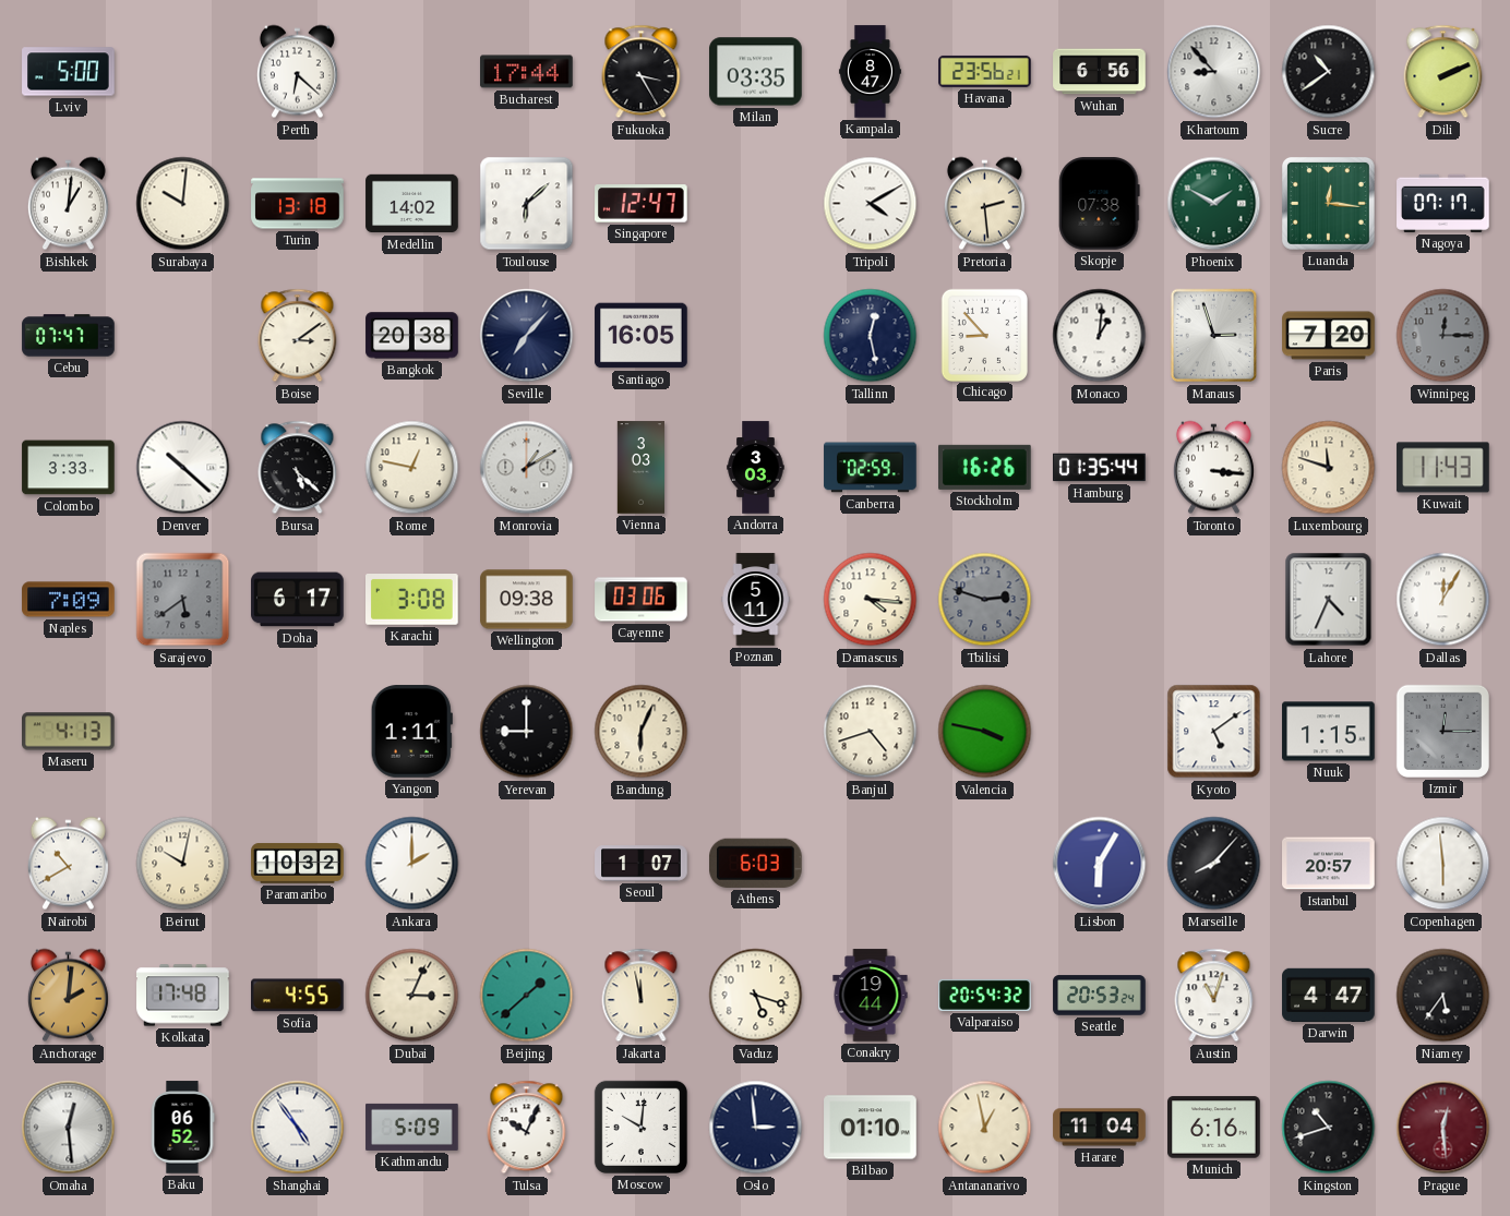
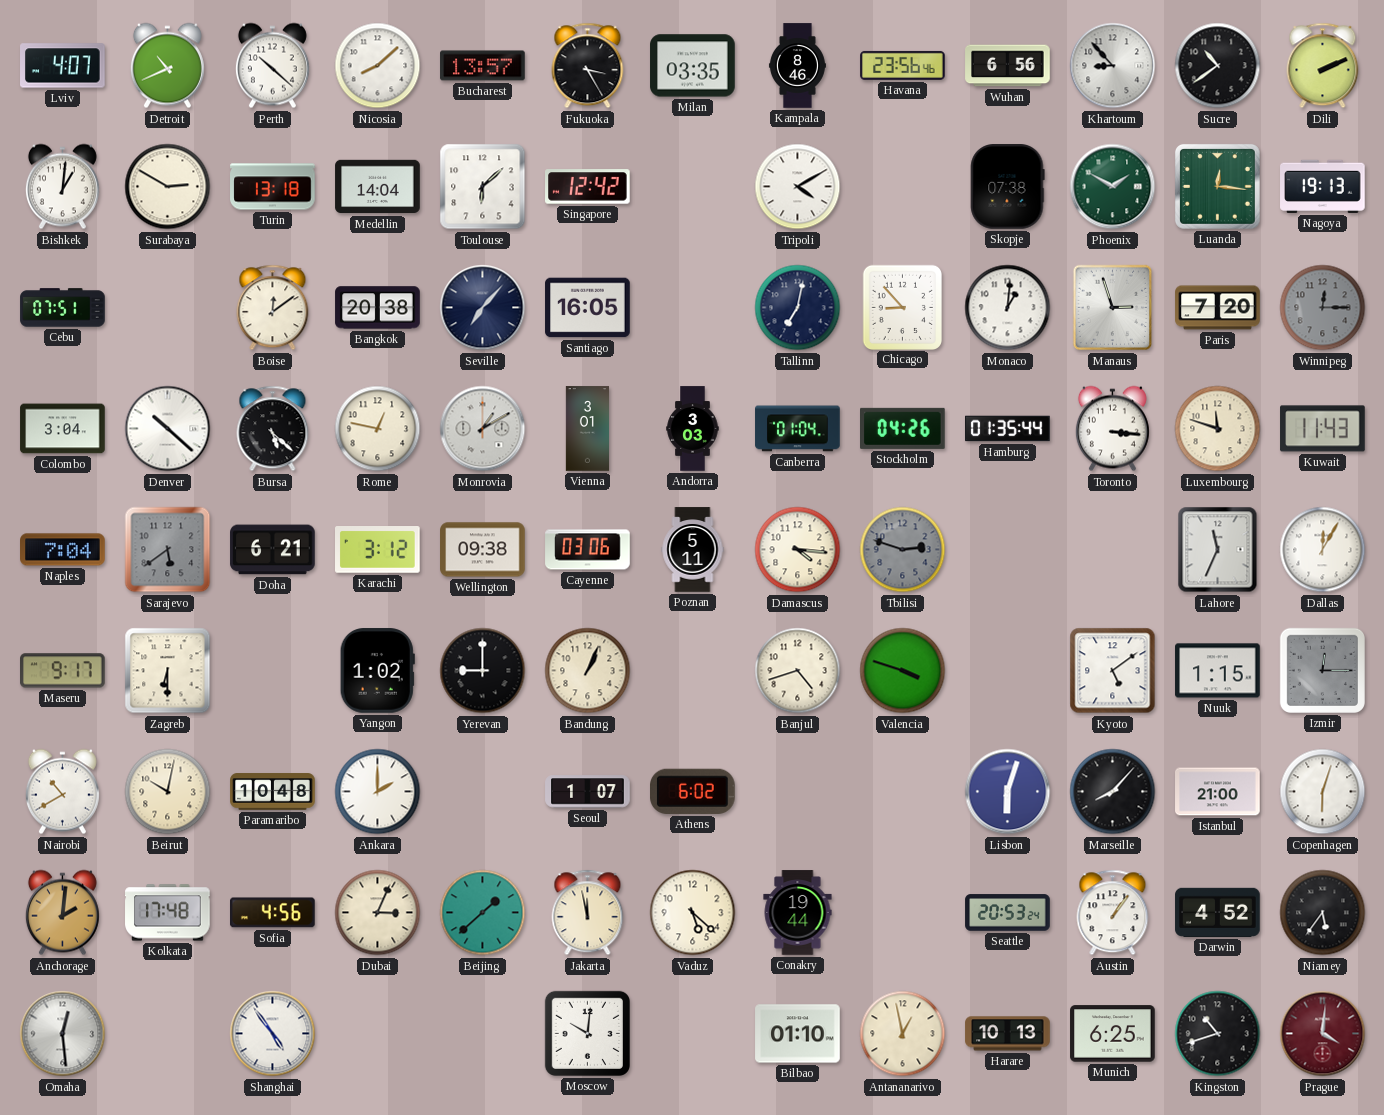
Lviv: 5:00 -> 4:07
Detroit: none -> 10:41
Perth: 6:22 -> 10:22
Nicosia: none -> 8:08
Bucharest: 17:44 -> 13:57
Kampala: 8:47 -> 8:46
Havana: 23:56:21 -> 23:56:46
Surabaya: 10:01 -> 2:50
Medellin: 14:02 -> 14:04
Singapore: 12:47 -> 12:42
Pretoria: 2:29 -> none
Nagoya: 07:17 -> 19:13
Cebu: 07:47 -> 07:51
Boise: 3:09 -> 12:09
Tallinn: 12:28 -> 7:02
Colombo: 3:33 -> 3:04
Vienna: 3:03 -> 3:01
Canberra: 02:59 -> 01:04
Stockholm: 16:26 -> 04:26
Naples: 7:09 -> 7:04
Doha: 6:17 -> 6:21
Karachi: 3:08 -> 3:12
Lahore: 4:34 -> 11:34
Maseru: 4:13 -> 9:17
Zagreb: none -> 6:30
Yangon: 1:11 -> 1:02
Bandung: 6:04 -> 1:04
Valencia: 3:47 -> 3:48
Paramaribo: 10:32 -> 10:48
Athens: 6:03 -> 6:02
Lisbon: 6:05 -> 6:03
Istanbul: 20:57 -> 21:00
Copenhagen: 5:59 -> 6:03
Sofia: 4:55 -> 4:56
Vaduz: 5:18 -> 5:22
Valparaiso: 20:54 -> none
Austin: 11:03 -> 1:06
Darwin: 4:47 -> 4:52
Baku: 06:52 -> none
Kathmandu: 5:09 -> none
Tulsa: 10:04 -> none
Oslo: 2:59 -> none
Harare: 11:04 -> 10:13
Munich: 6:16 -> 6:25
Prague: 12:29 -> 4:01
